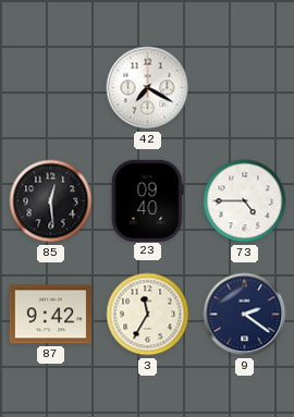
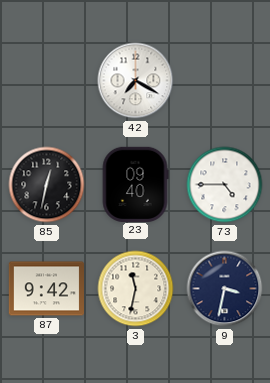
85: 12:29 -> 12:32
3: 11:35 -> 11:32
9: 2:21 -> 3:32
